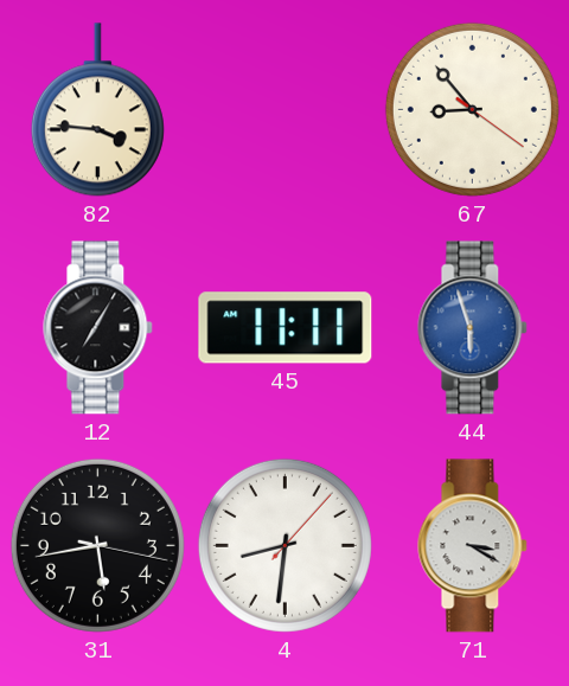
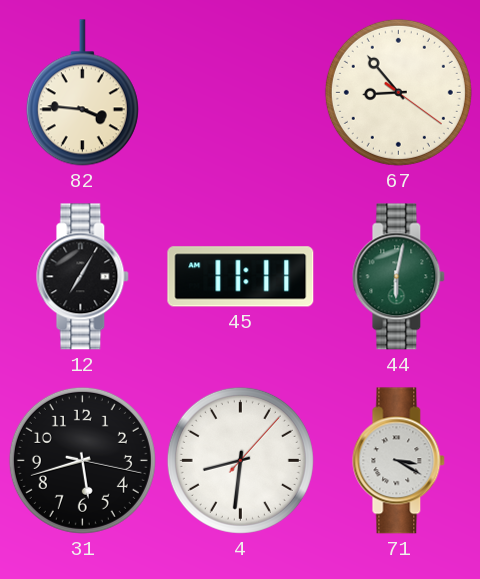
44: 5:57 -> 6:02
44 dial: blue -> green
31: 5:43 -> 5:42
